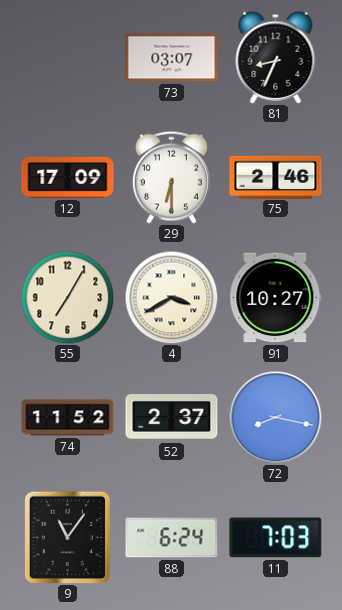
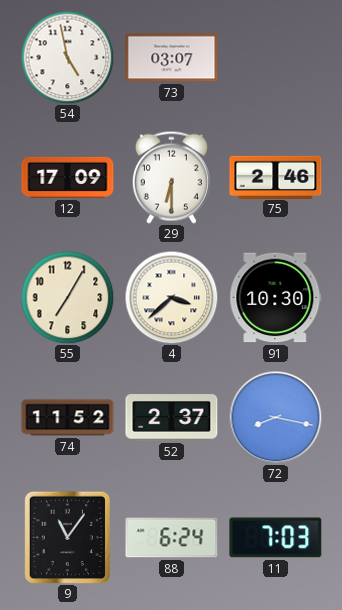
54: none -> 4:58
81: 8:34 -> none
4: 3:40 -> 3:38
91: 10:27 -> 10:30
